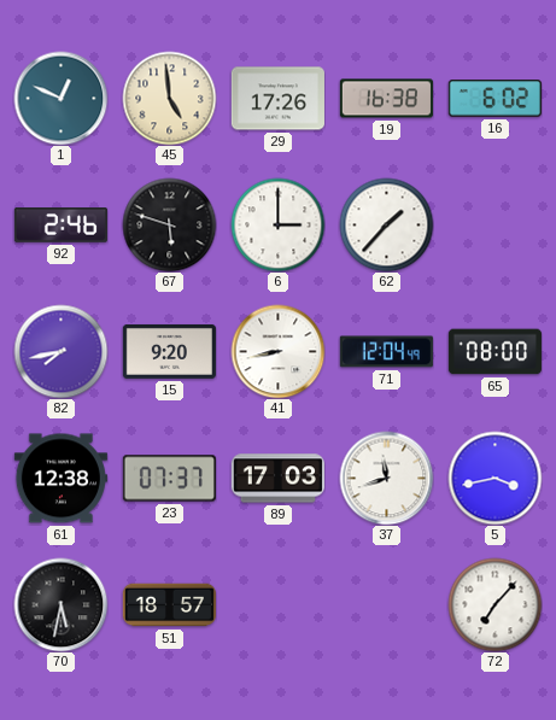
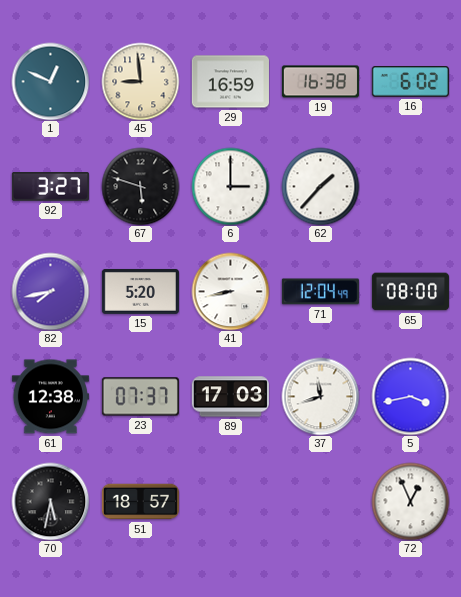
45: 4:59 -> 8:59
29: 17:26 -> 16:59
92: 2:46 -> 3:27
15: 9:20 -> 5:20
72: 7:07 -> 12:56
